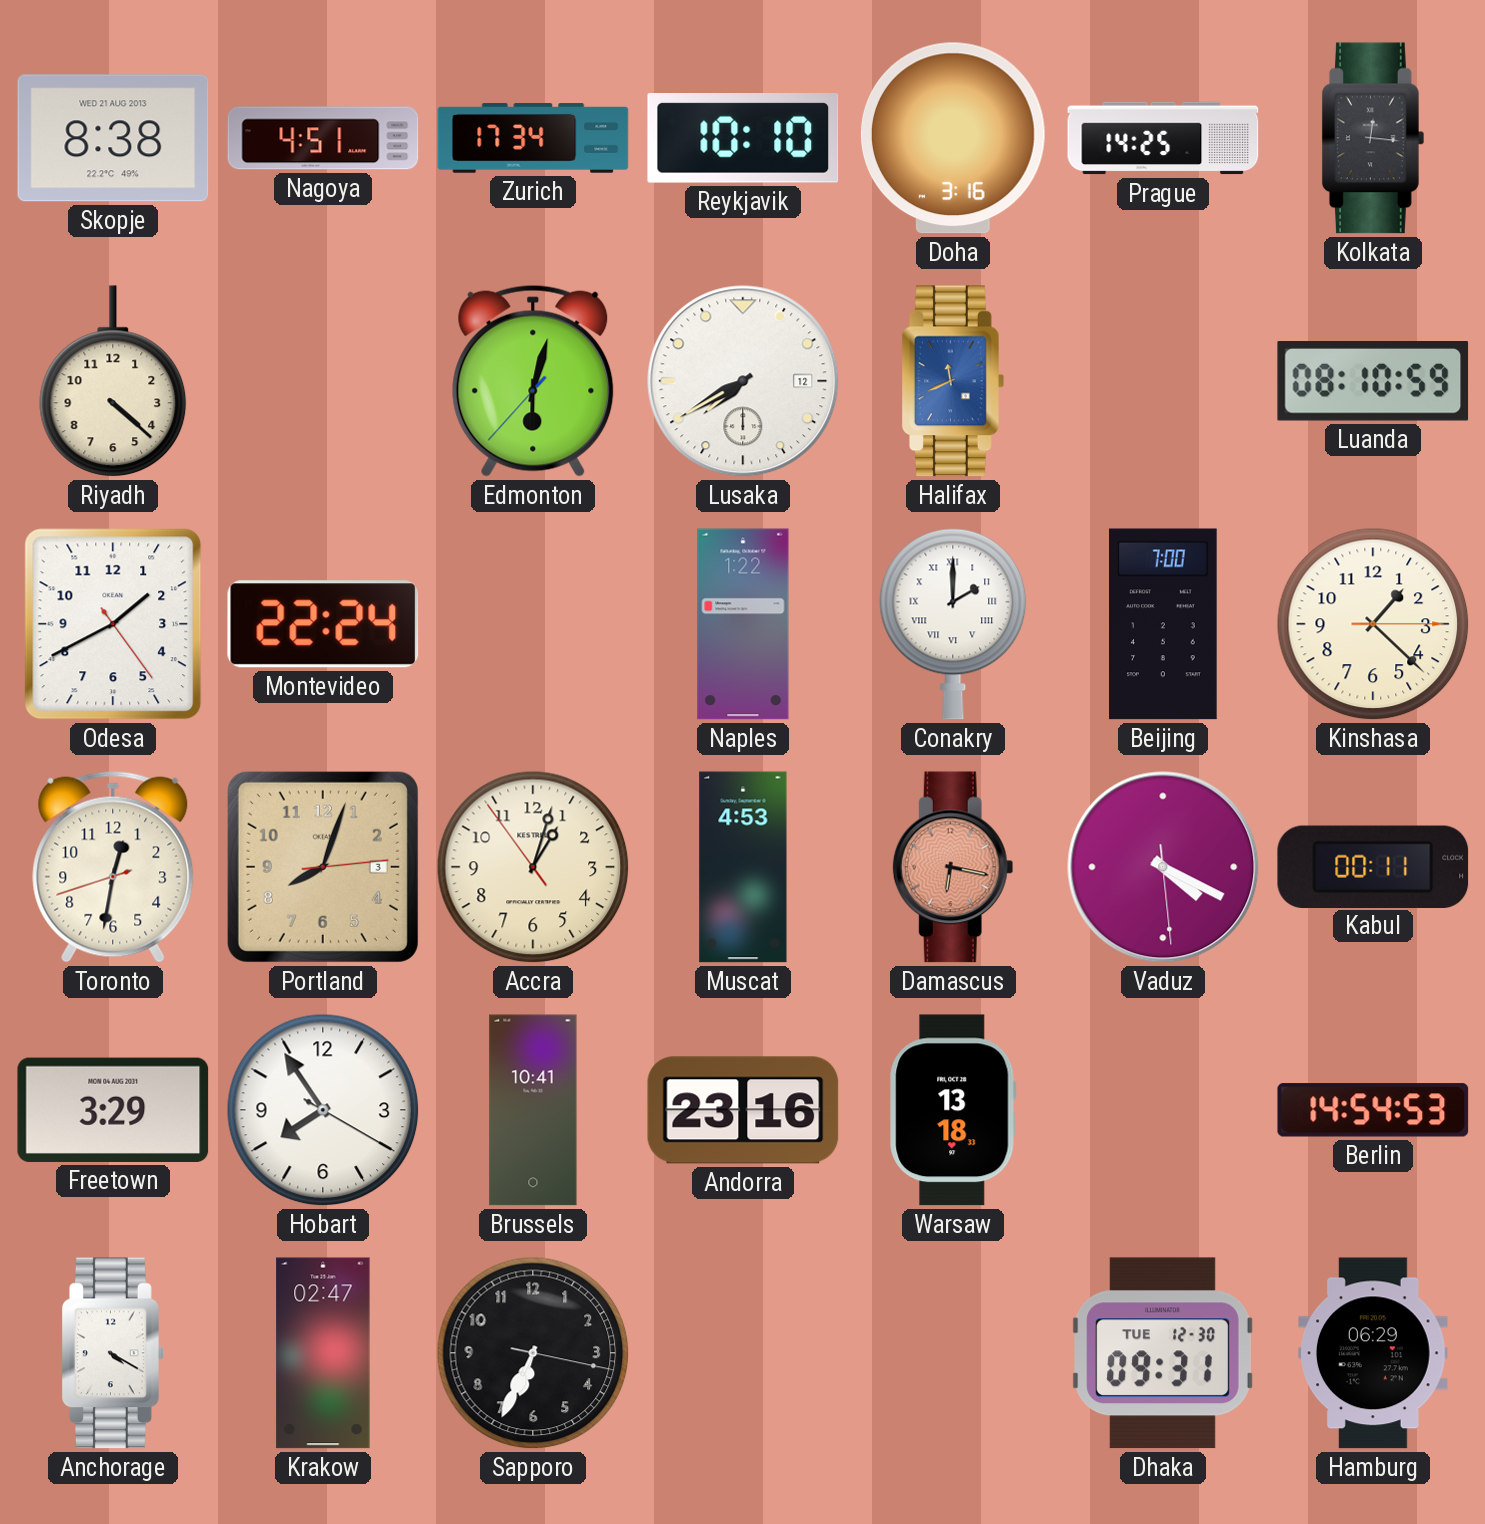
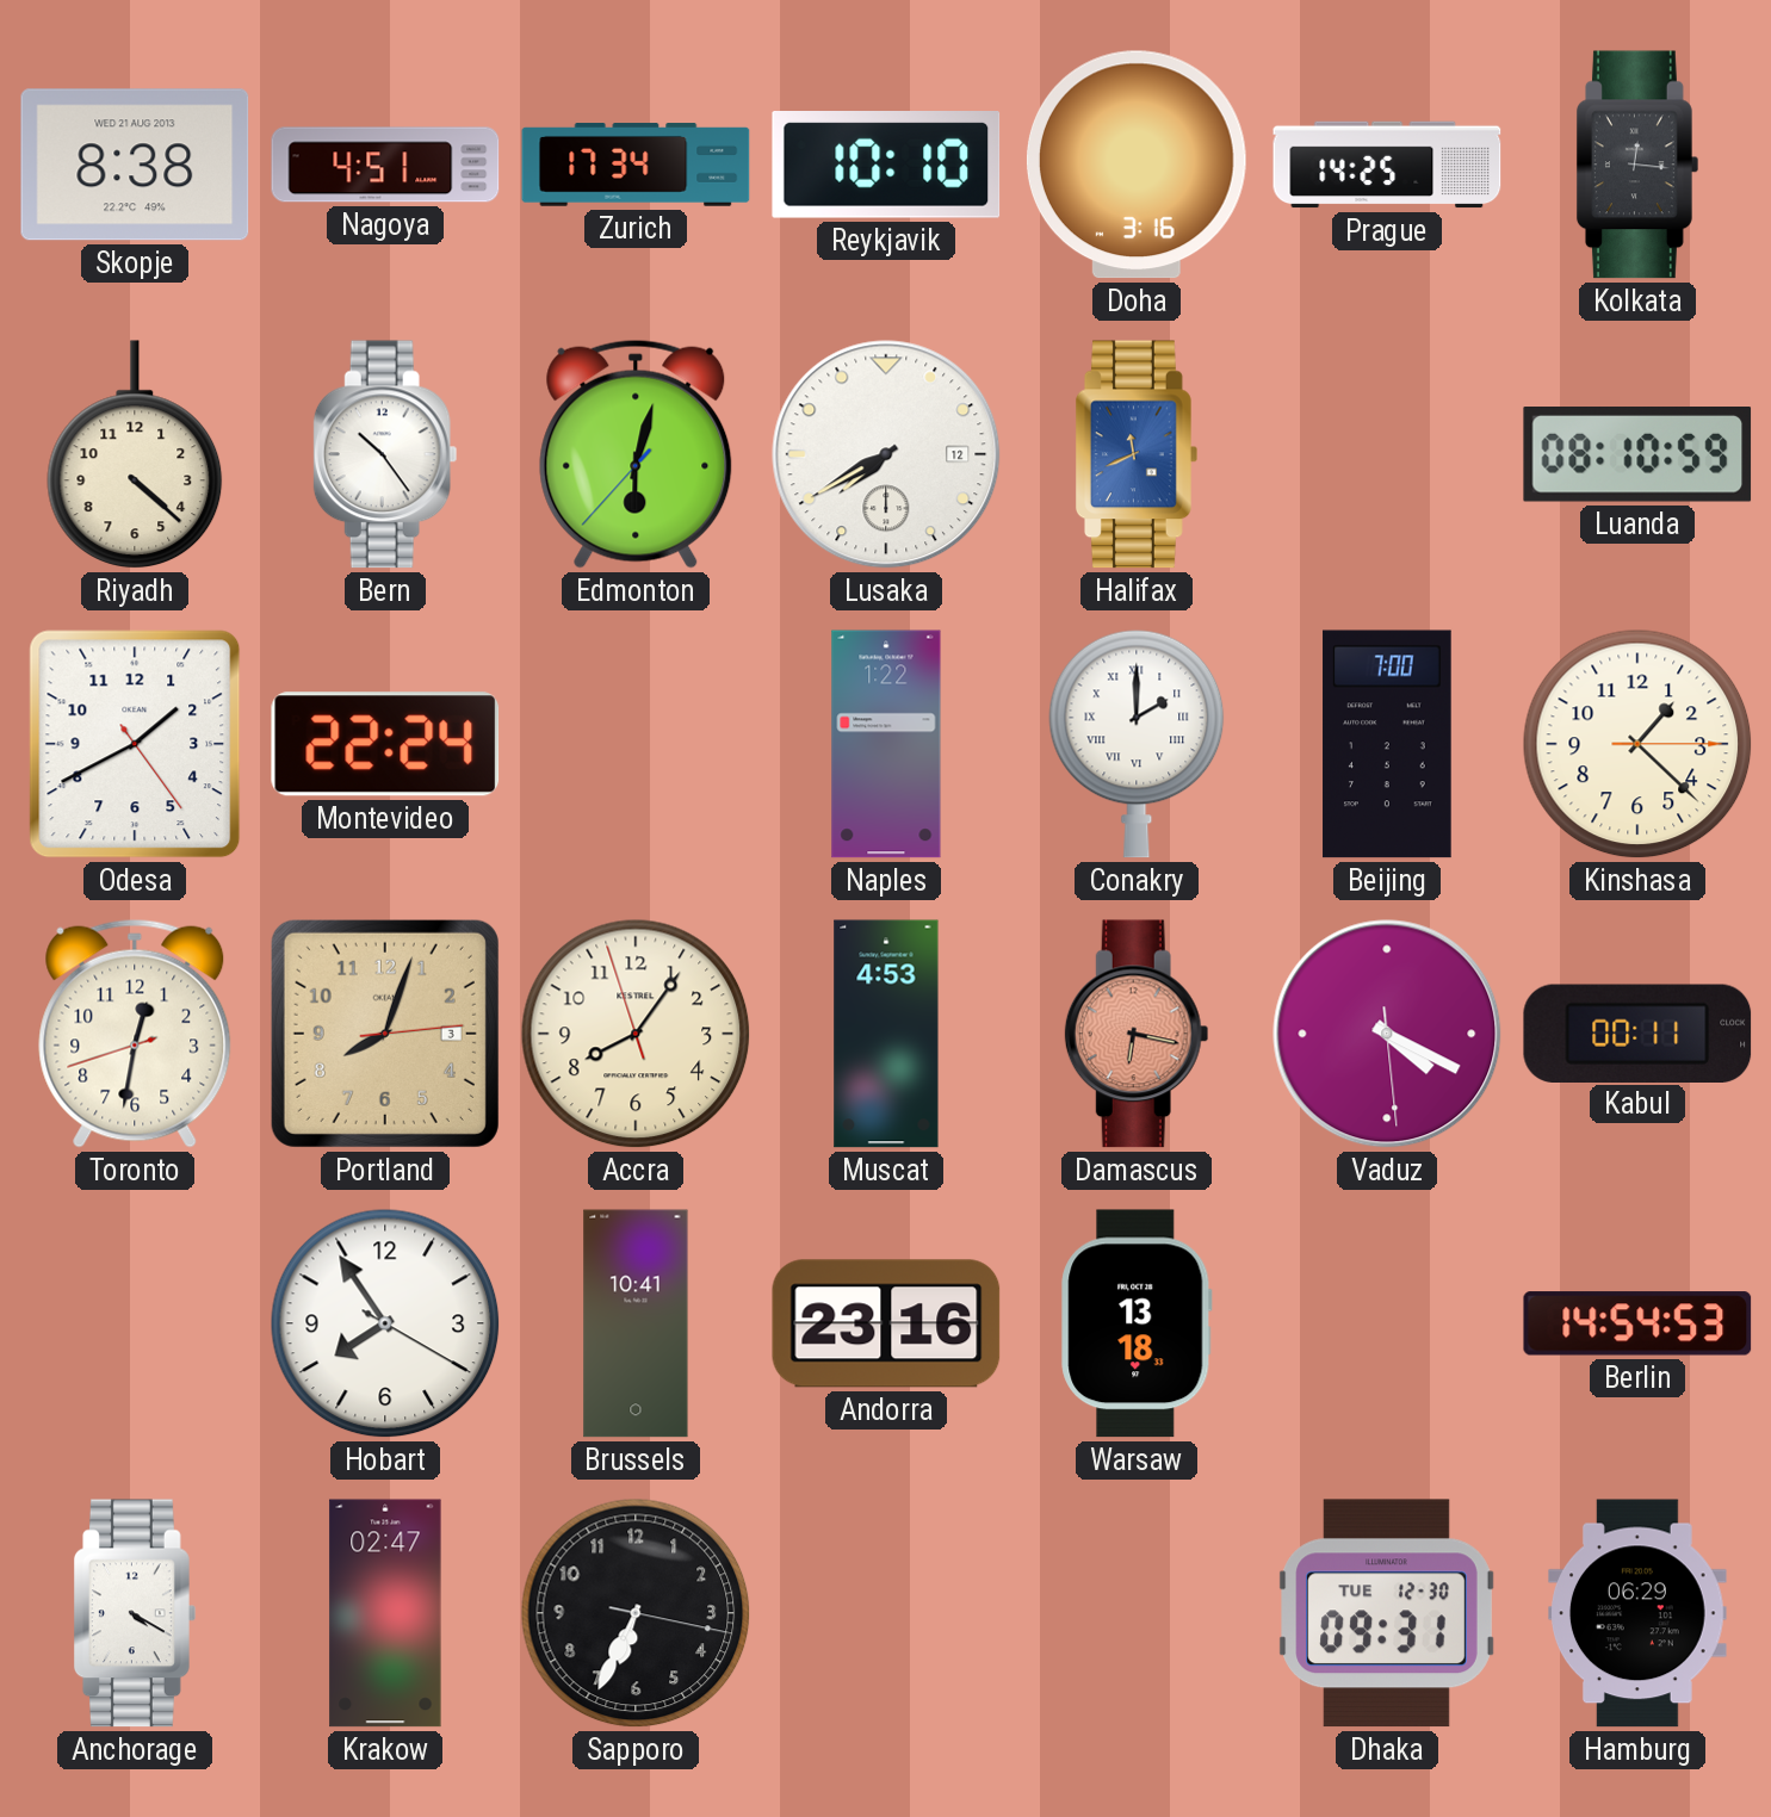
Bern: none -> 10:24
Accra: 1:02 -> 8:05
Freetown: 3:29 -> none
